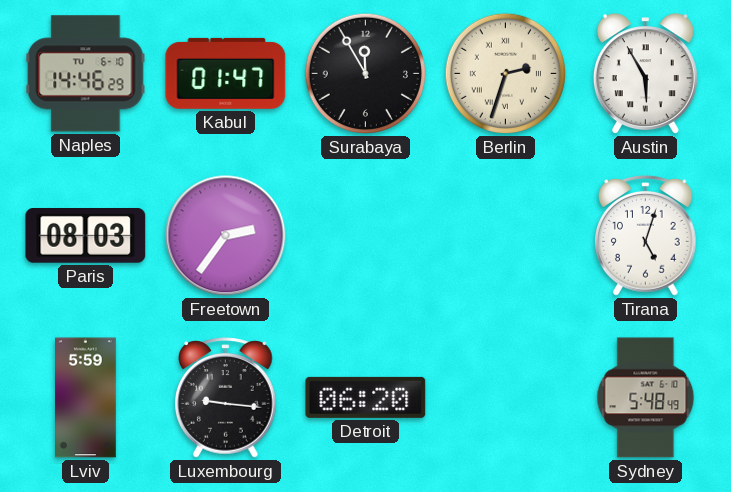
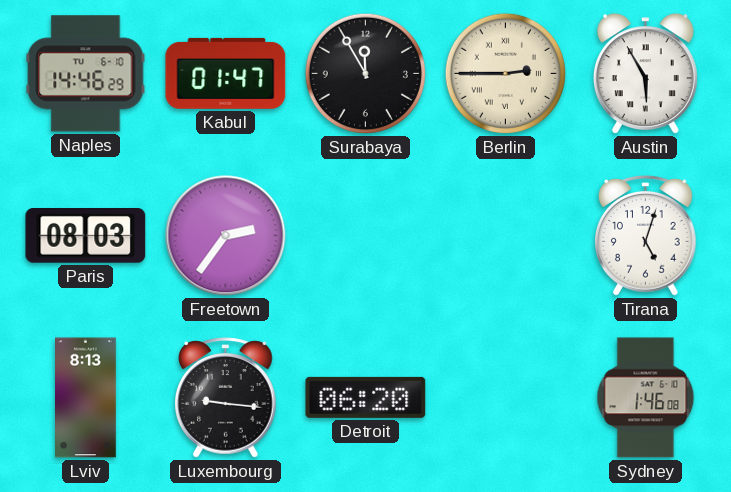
Berlin: 2:33 -> 2:45
Lviv: 5:59 -> 8:13
Sydney: 5:48 -> 1:46
